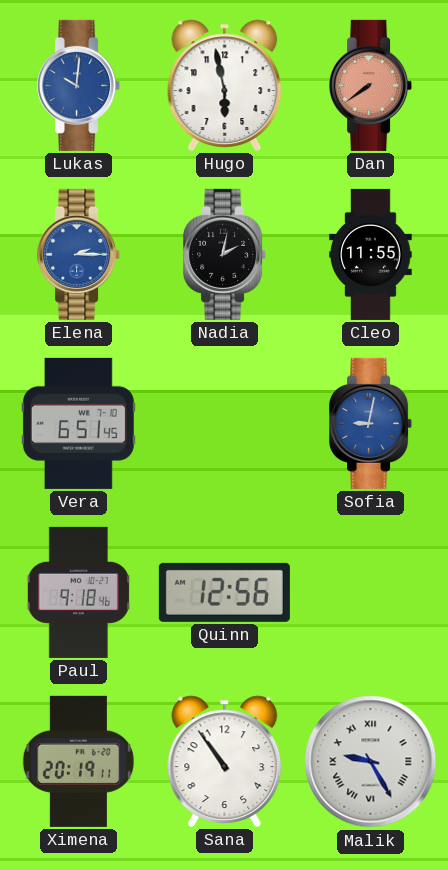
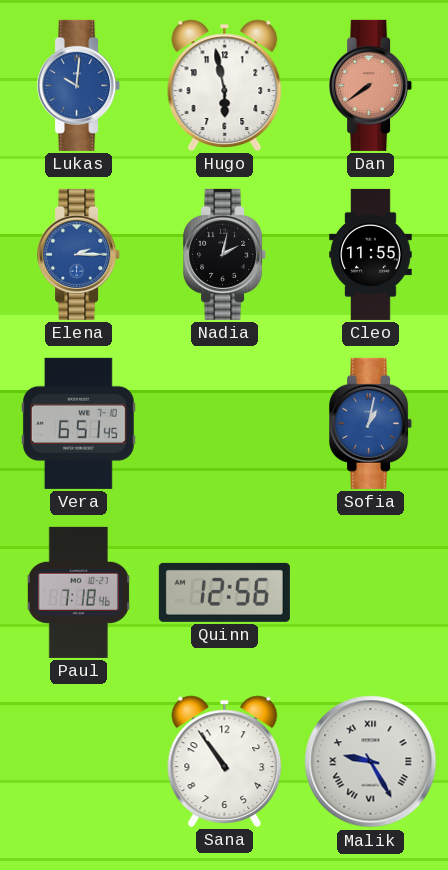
Sofia: 9:02 -> 1:02
Paul: 9:18 -> 7:18
Ximena: 20:19 -> none
